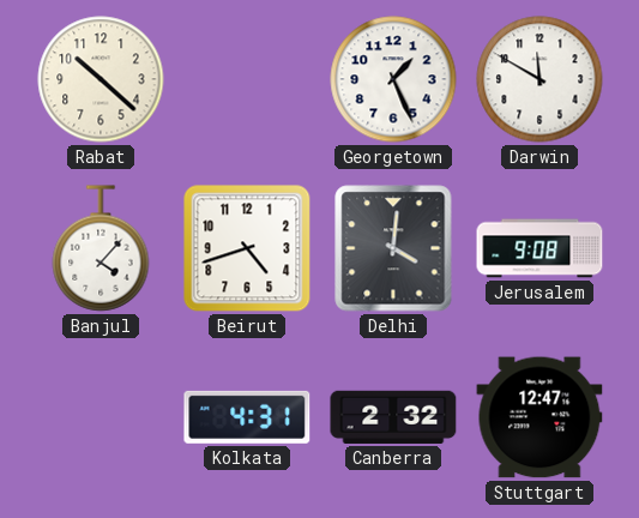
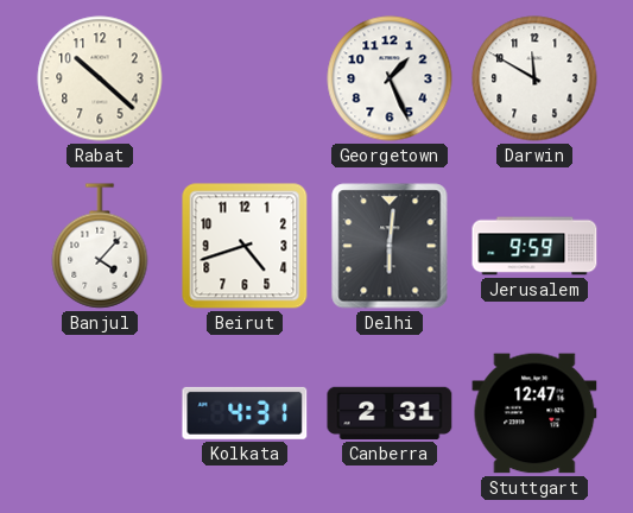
Delhi: 4:01 -> 6:01
Jerusalem: 9:08 -> 9:59
Canberra: 2:32 -> 2:31
